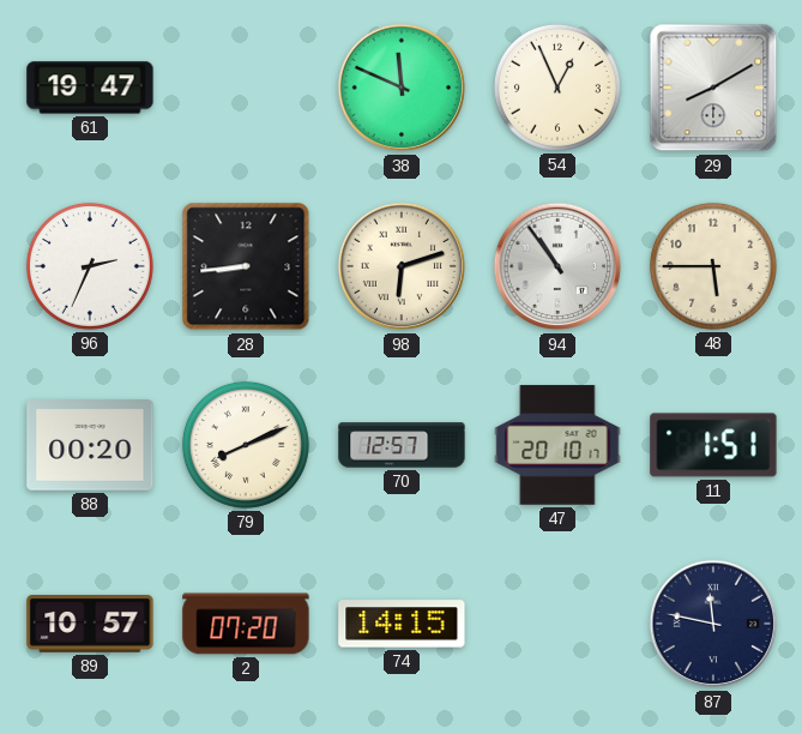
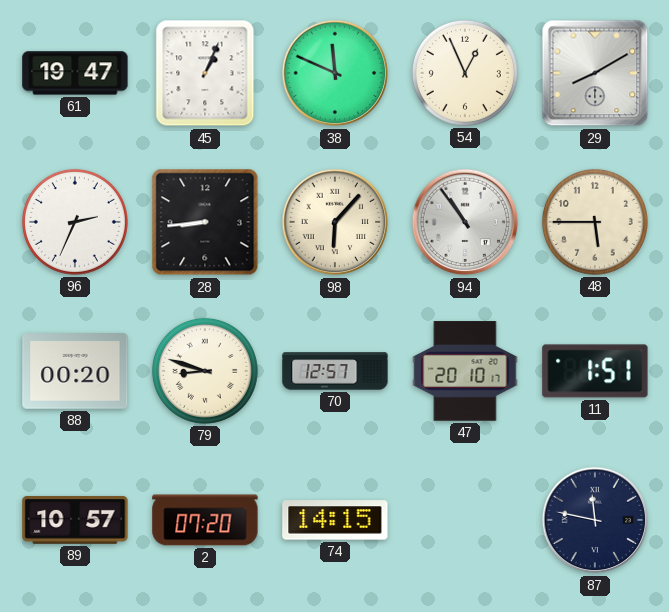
45: none -> 1:04
98: 6:12 -> 6:07
79: 8:11 -> 8:48
